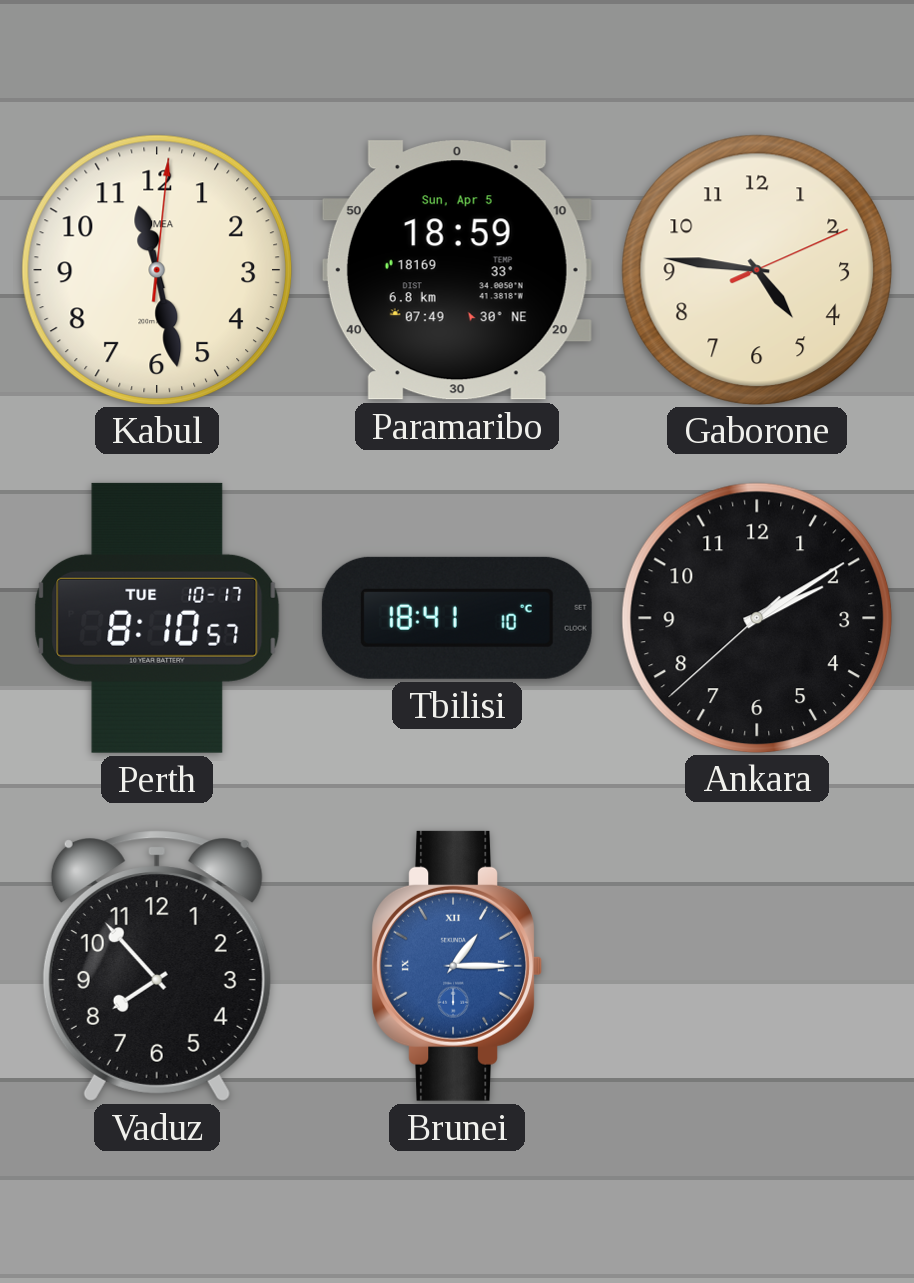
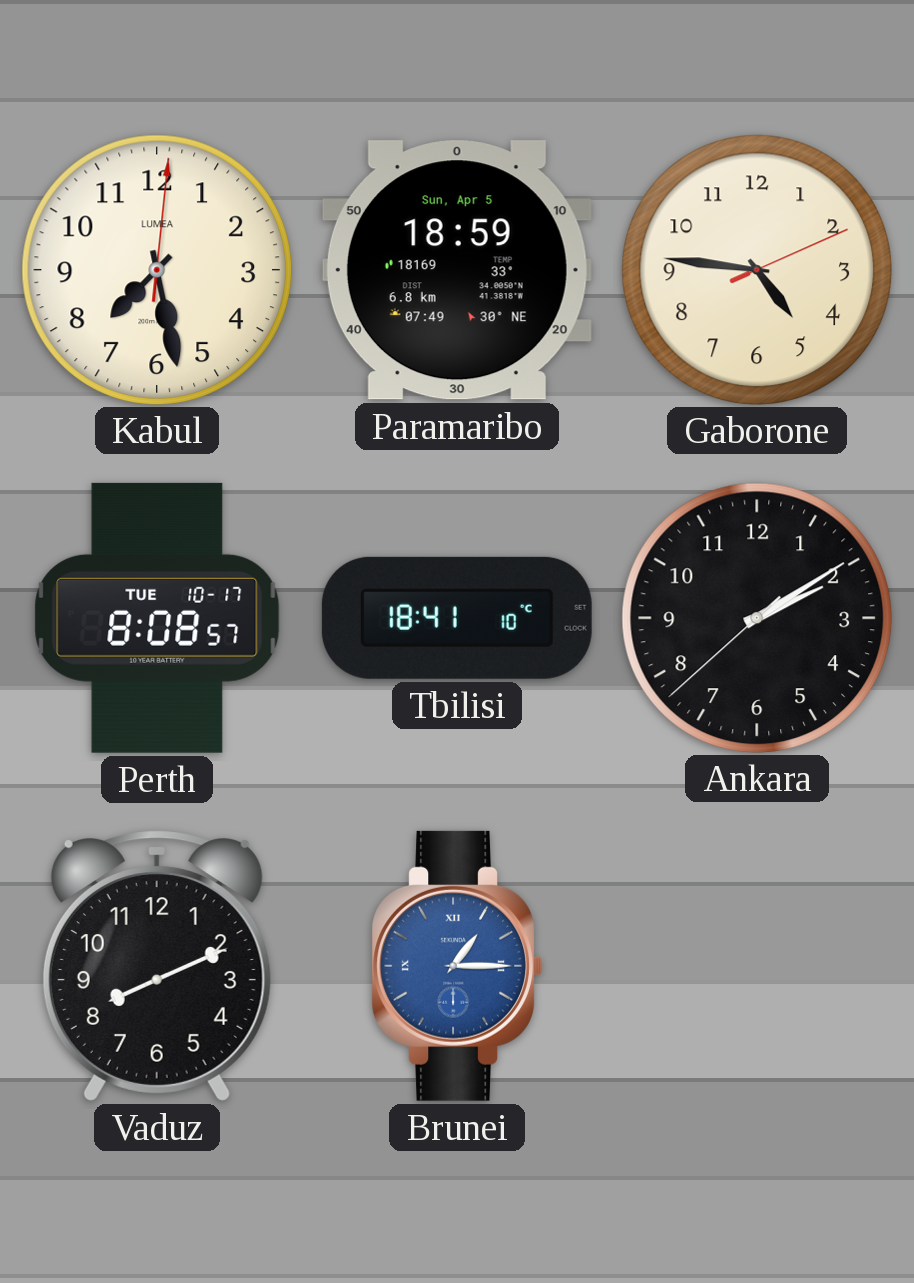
Kabul: 11:28 -> 7:28
Perth: 8:10 -> 8:08
Vaduz: 7:53 -> 8:11
